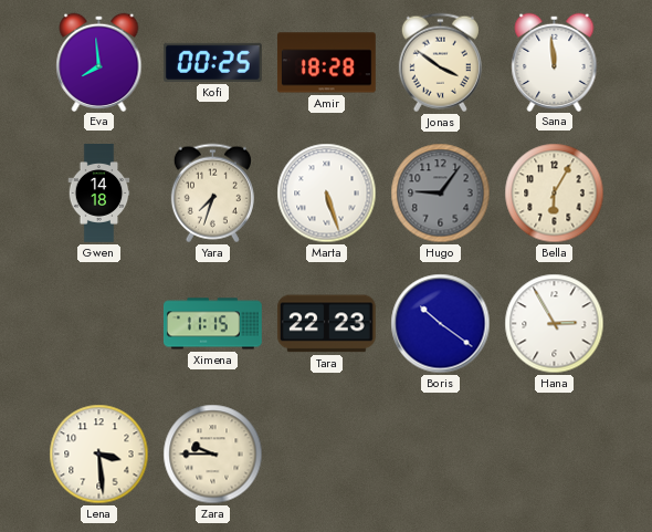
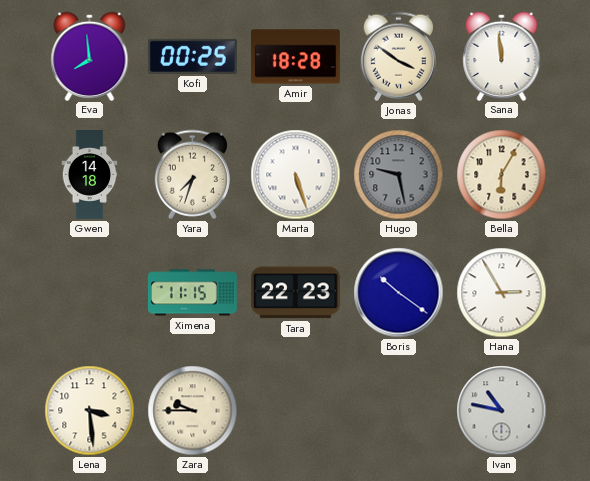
Hugo: 9:06 -> 9:28
Ivan: none -> 10:47
